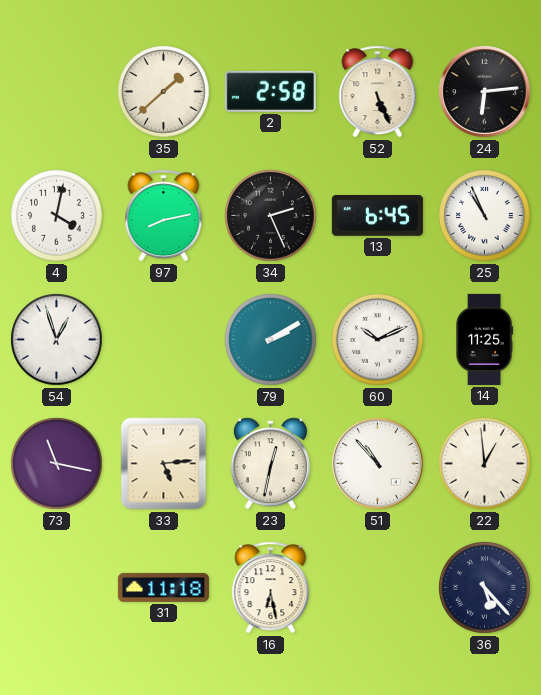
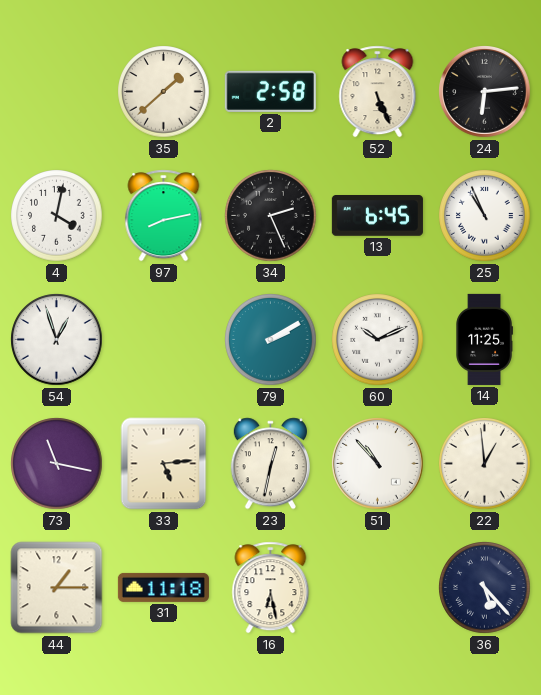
44: none -> 1:15
